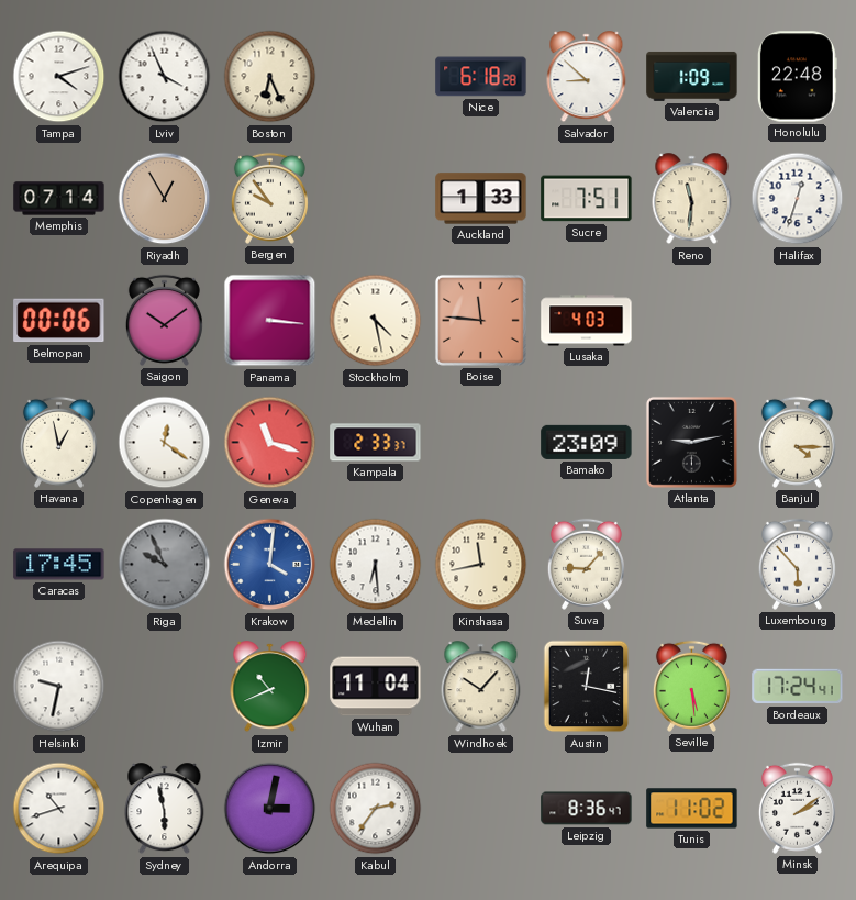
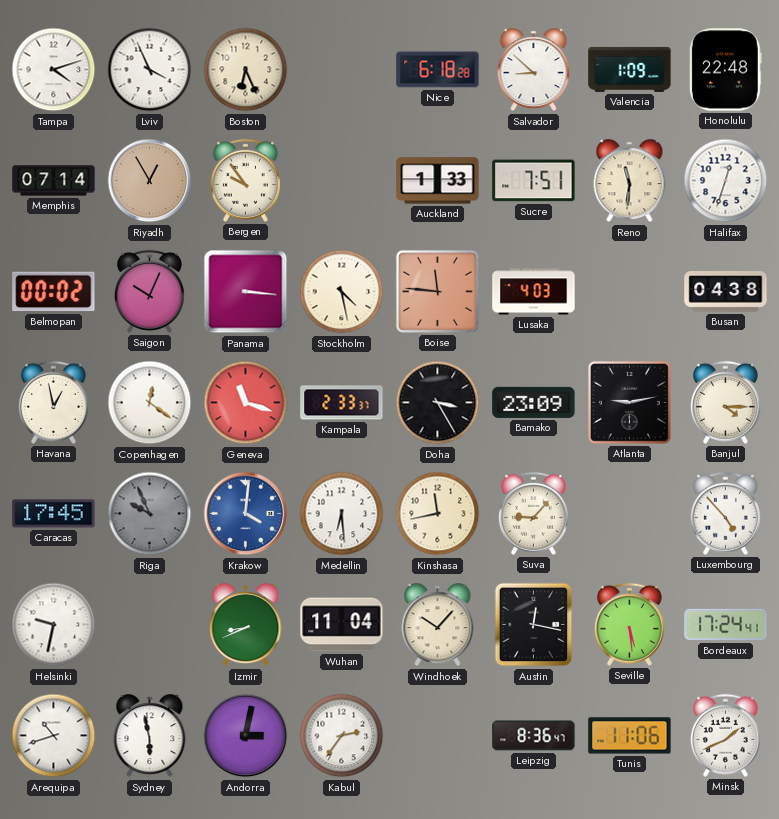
Belmopan: 00:06 -> 00:02
Saigon: 10:09 -> 10:04
Busan: none -> 04:38
Doha: none -> 3:25
Luxembourg: 5:53 -> 4:53
Izmir: 10:41 -> 8:41
Tunis: 11:02 -> 11:06
Minsk: 2:09 -> 1:41
